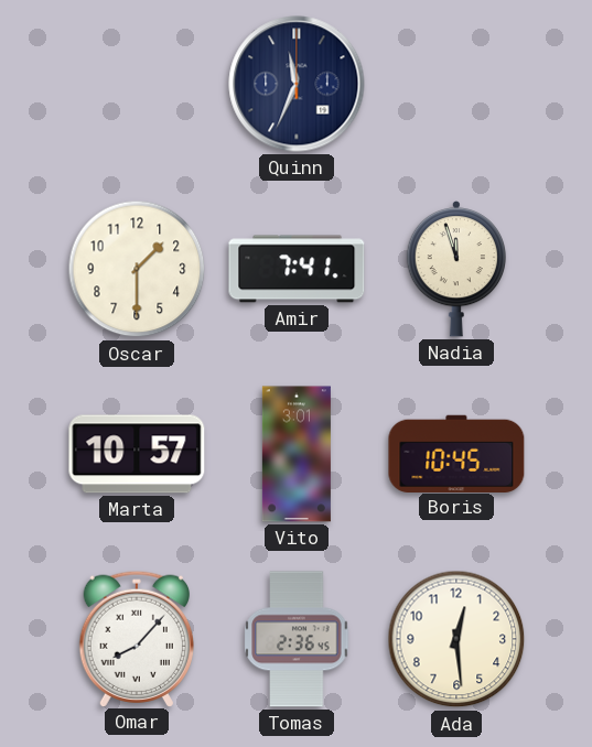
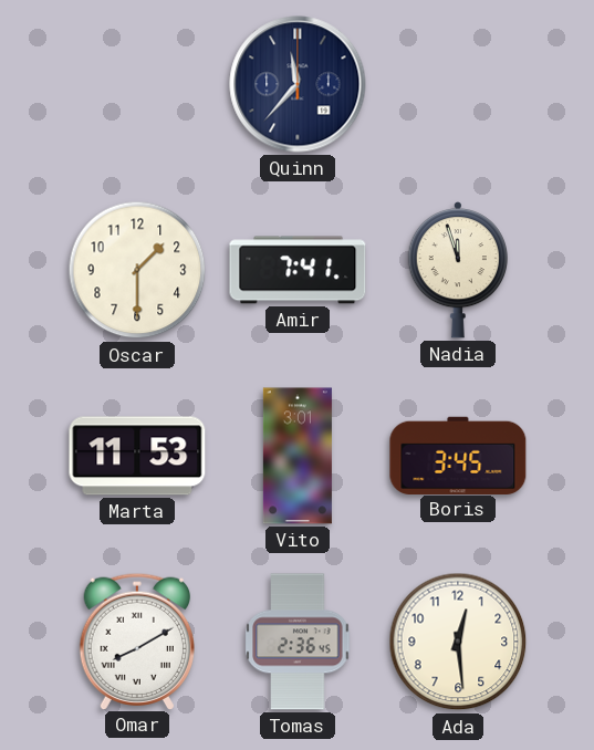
Quinn: 11:34 -> 11:37
Marta: 10:57 -> 11:53
Boris: 10:45 -> 3:45
Omar: 8:07 -> 8:10
